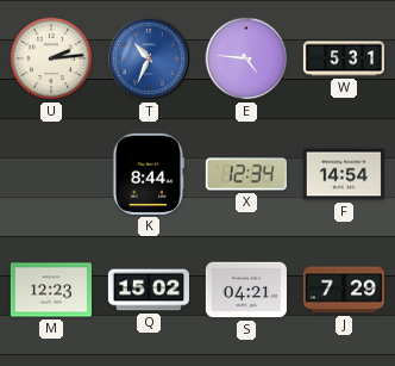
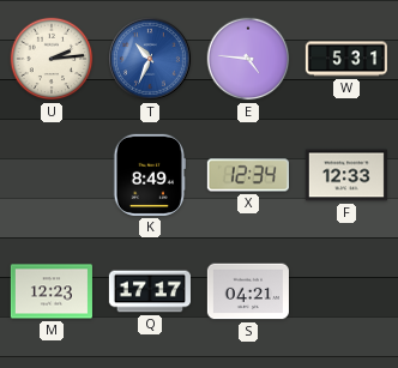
K: 8:44 -> 8:49
F: 14:54 -> 12:33
Q: 15:02 -> 17:17
J: 7:29 -> none
